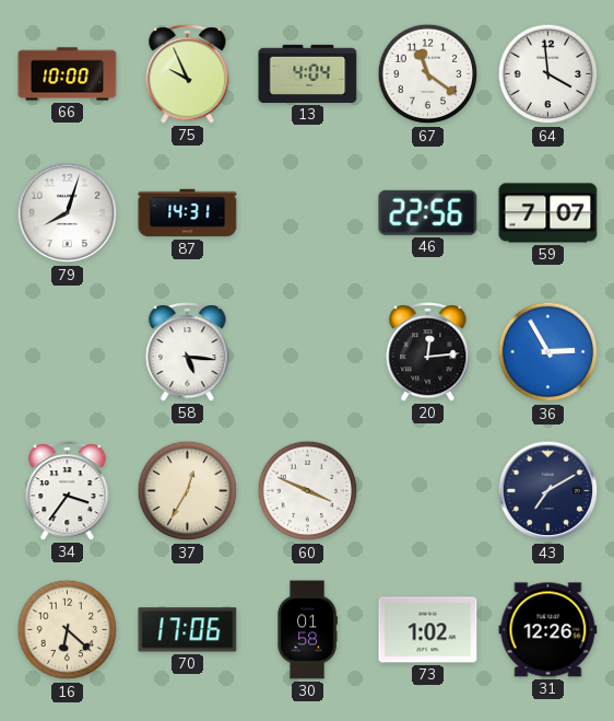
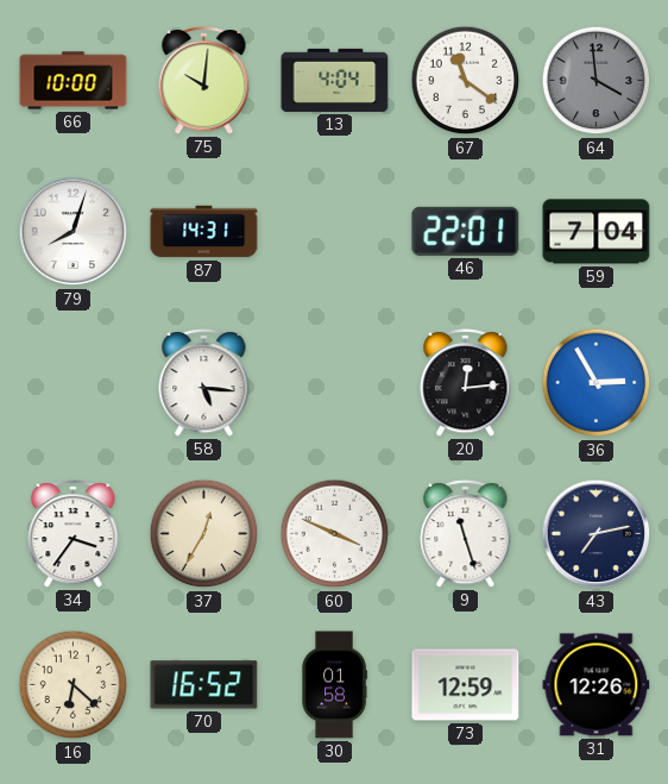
75: 9:56 -> 10:01
64 dial: white -> grey
46: 22:56 -> 22:01
59: 7:07 -> 7:04
9: none -> 11:27
43: 7:10 -> 7:13
70: 17:06 -> 16:52
73: 1:02 -> 12:59
